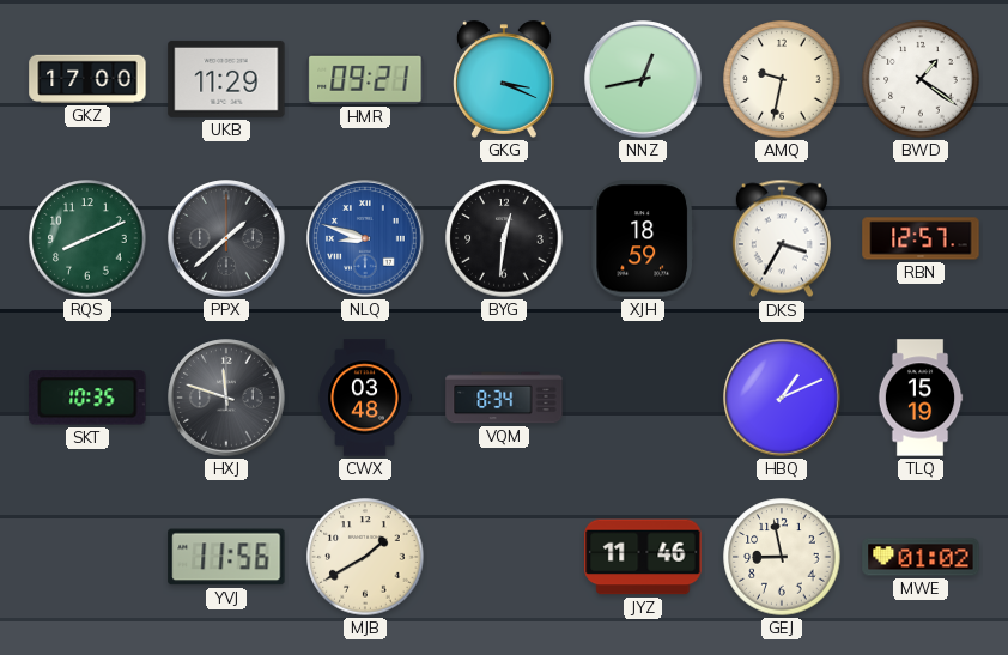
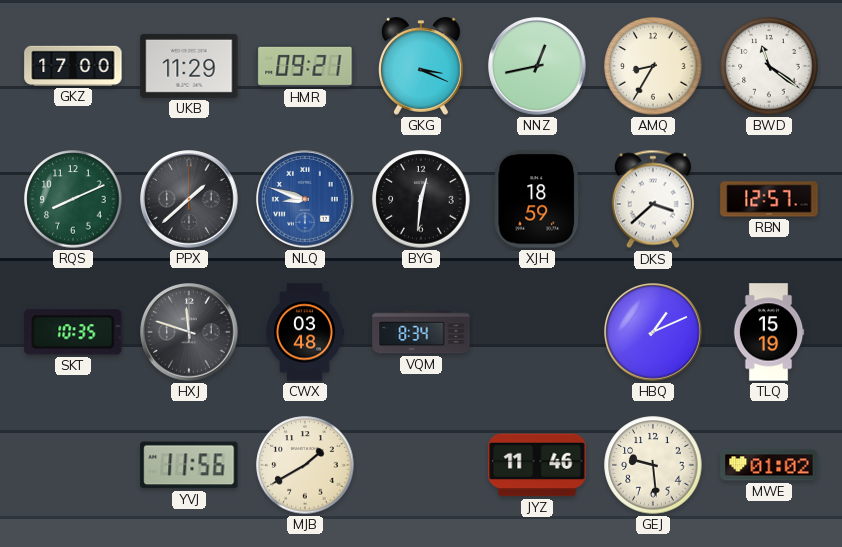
AMQ: 9:32 -> 8:35
BWD: 1:21 -> 11:21
DKS: 3:35 -> 3:38
GEJ: 8:58 -> 9:29
